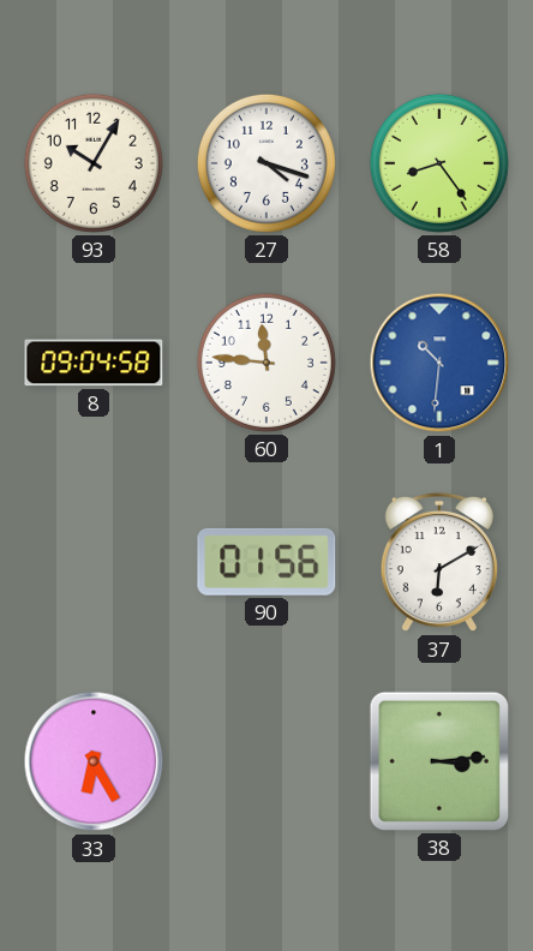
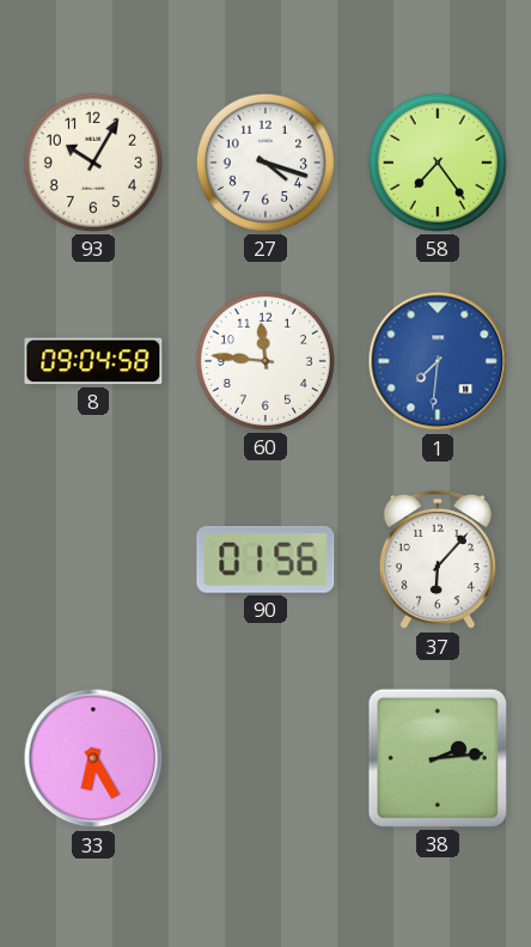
58: 8:24 -> 7:24
1: 10:31 -> 7:31
37: 6:10 -> 6:07
38: 3:14 -> 2:14
